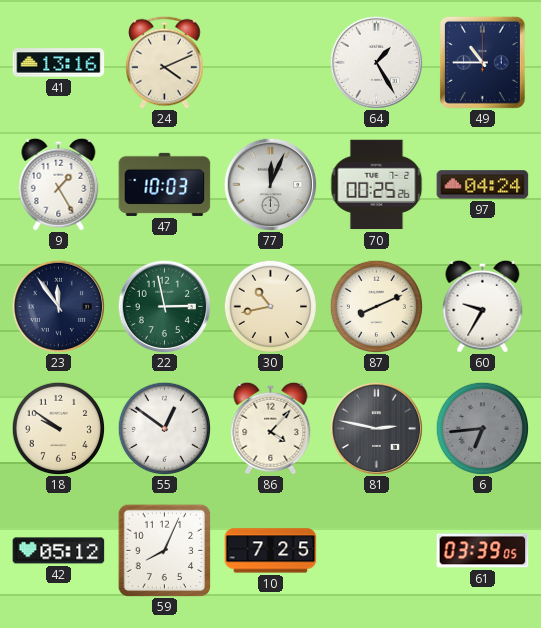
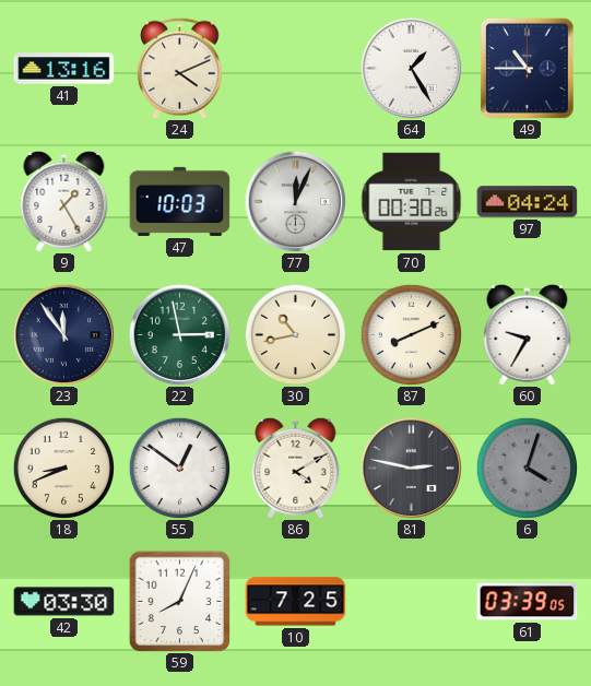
70: 00:25 -> 00:30
18: 9:51 -> 8:41
86: 4:07 -> 4:10
6: 6:44 -> 4:03
42: 05:12 -> 03:30
